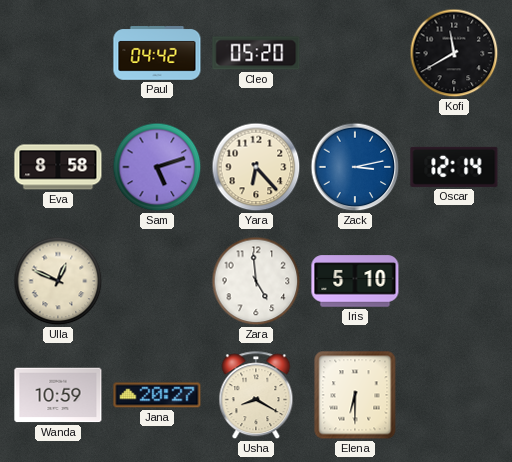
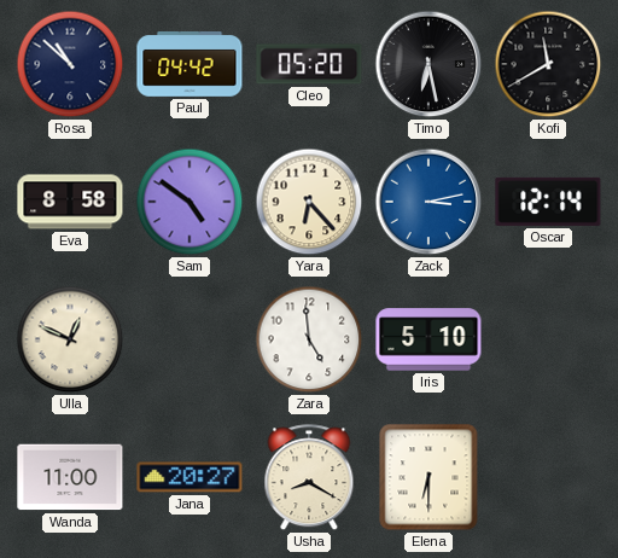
Rosa: none -> 10:52
Timo: none -> 6:28
Sam: 5:12 -> 4:51
Wanda: 10:59 -> 11:00
